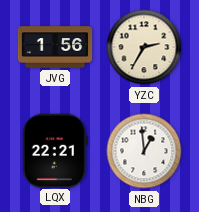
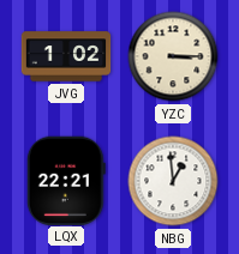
JVG: 1:56 -> 1:02
YZC: 2:35 -> 3:15
